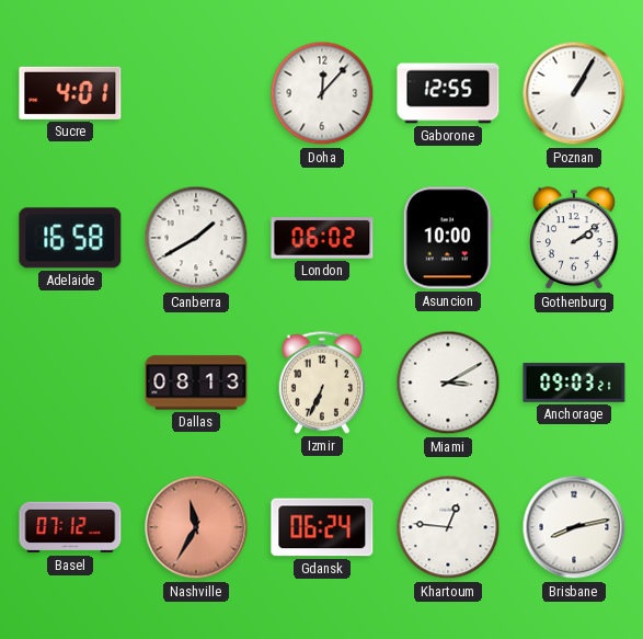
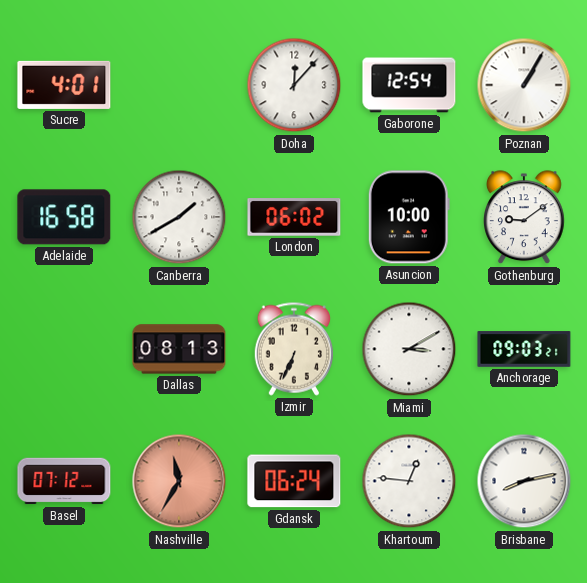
Gaborone: 12:55 -> 12:54
Gothenburg: 2:09 -> 9:09
